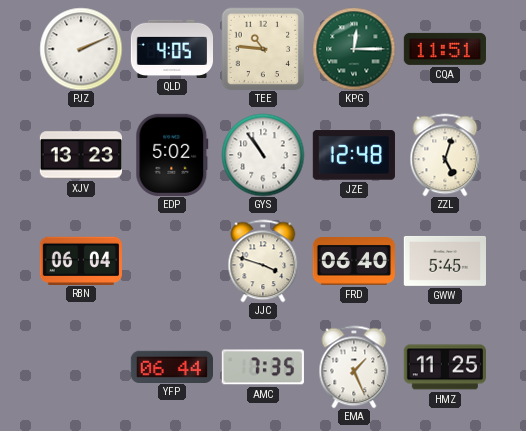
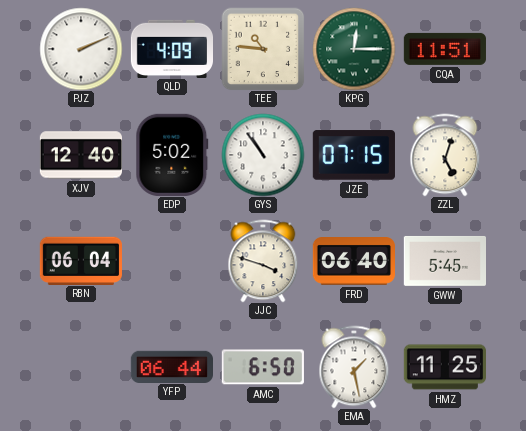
QLD: 4:05 -> 4:09
XJV: 13:23 -> 12:40
JZE: 12:48 -> 07:15
AMC: 7:35 -> 6:50
EMA: 1:26 -> 1:28
